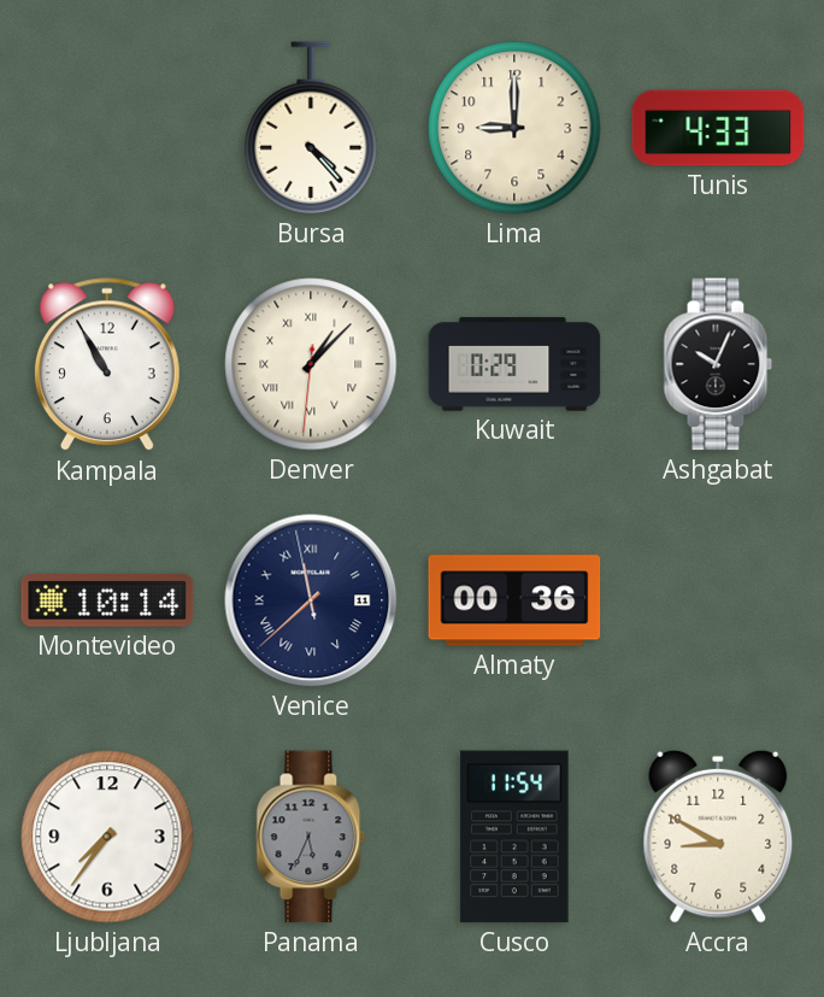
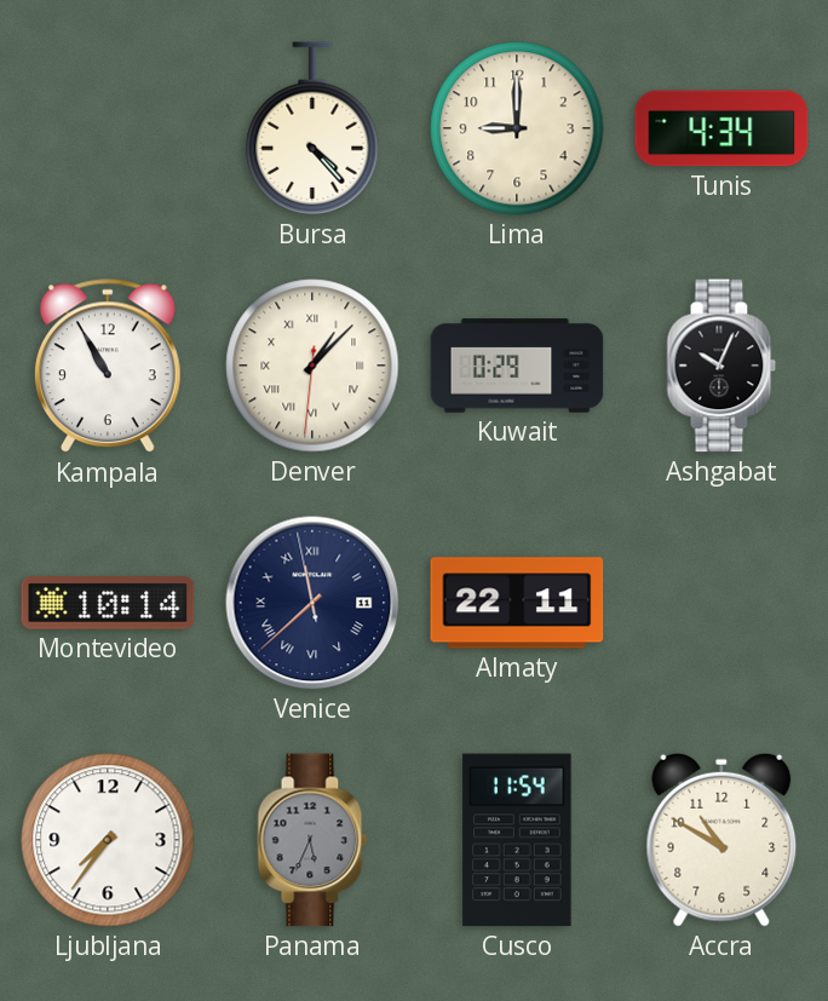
Tunis: 4:33 -> 4:34
Almaty: 00:36 -> 22:11
Accra: 8:50 -> 10:50
